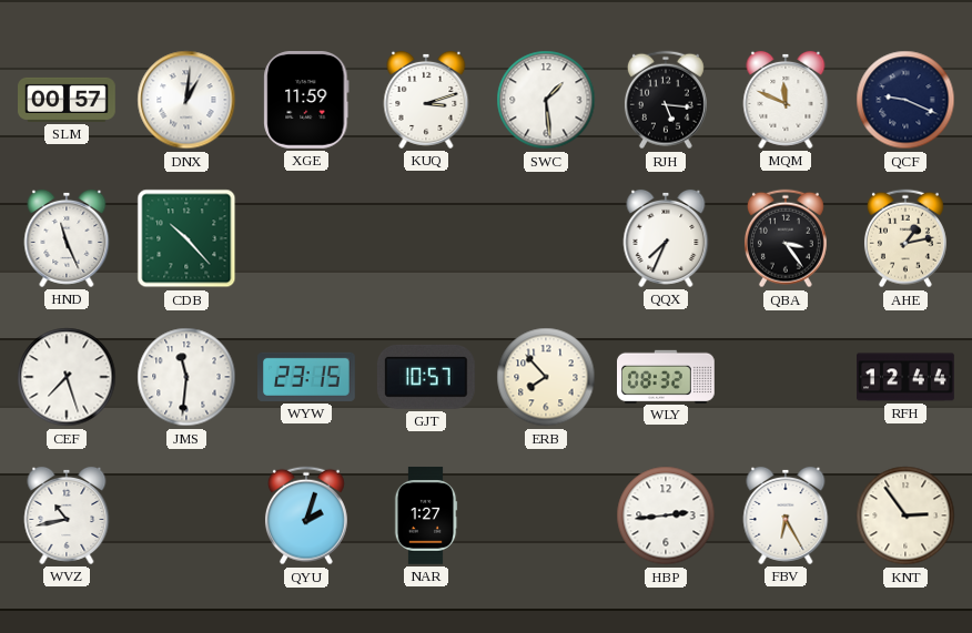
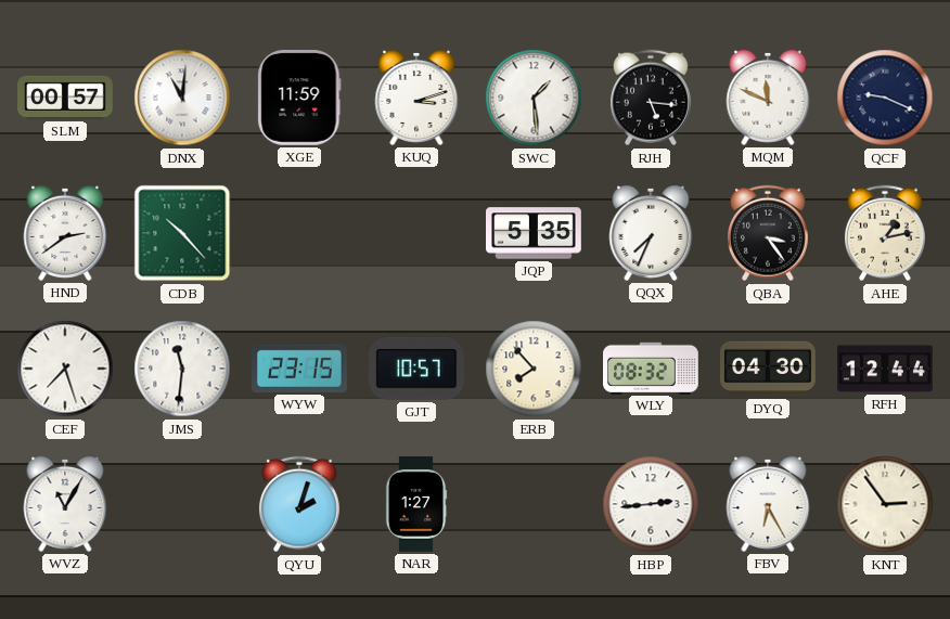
DNX: 1:01 -> 11:01
HND: 11:26 -> 2:39
JQP: none -> 5:35
DYQ: none -> 04:30
WVZ: 10:43 -> 11:05
